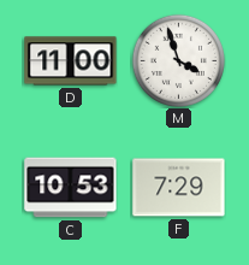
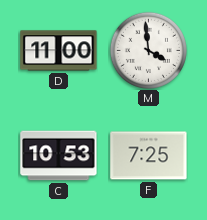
M: 3:57 -> 3:59
F: 7:29 -> 7:25
